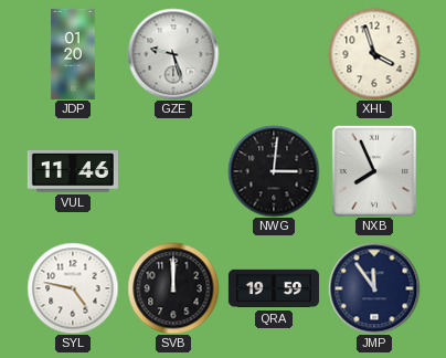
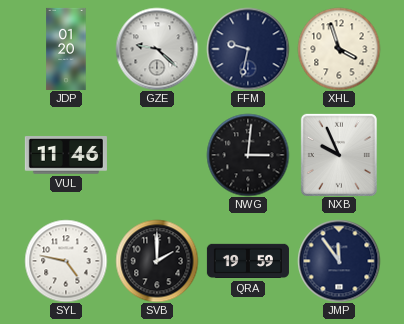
GZE: 9:27 -> 9:22
FFM: none -> 9:32
NXB: 7:56 -> 9:56
SVB: 12:00 -> 2:00
